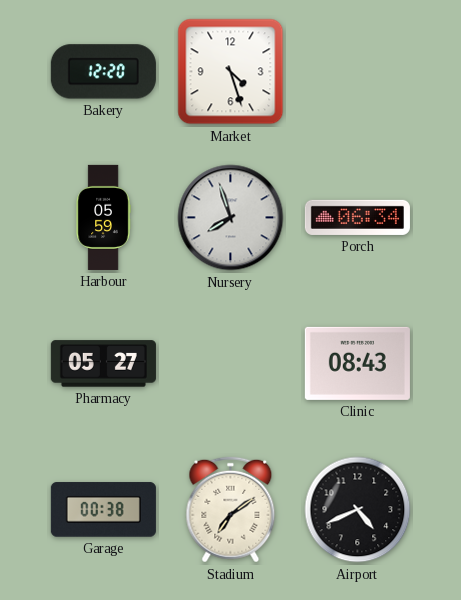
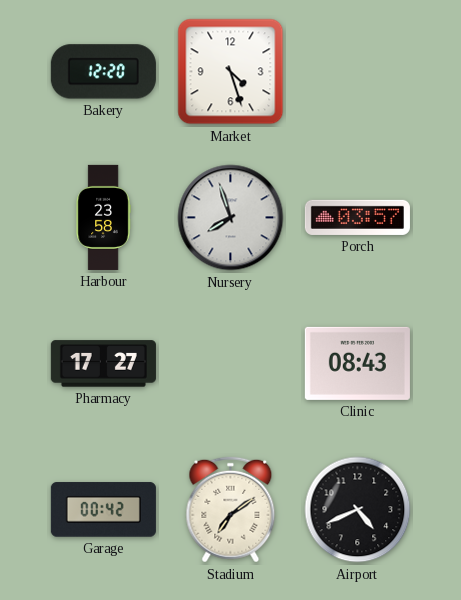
Harbour: 05:59 -> 23:58
Porch: 06:34 -> 03:57
Pharmacy: 05:27 -> 17:27
Garage: 00:38 -> 00:42
